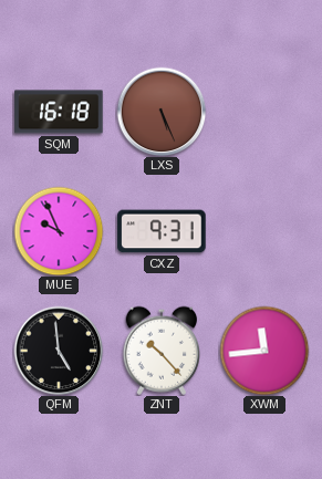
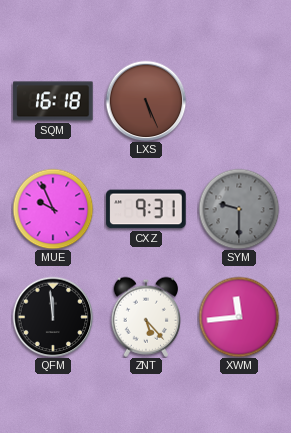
SYM: none -> 9:30
QFM: 4:59 -> 11:59
ZNT: 10:23 -> 5:23
